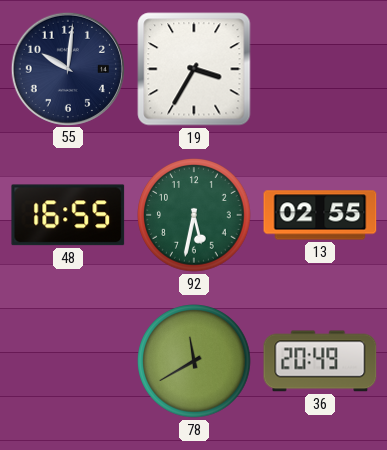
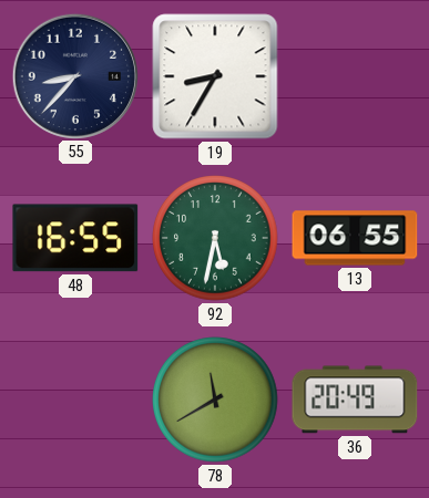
55: 10:01 -> 8:37
19: 3:35 -> 8:35
13: 02:55 -> 06:55
